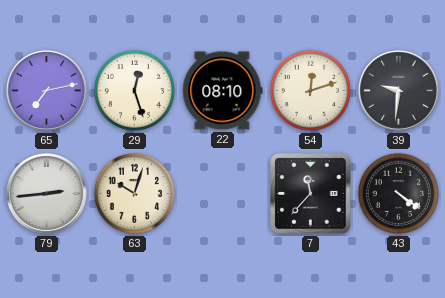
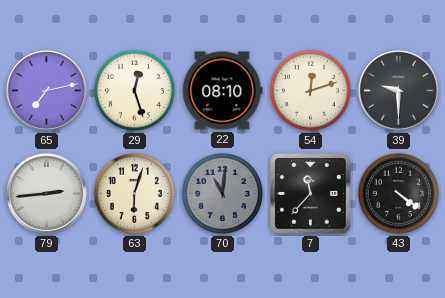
39: 9:31 -> 9:30
63: 10:03 -> 6:03
70: none -> 11:01
